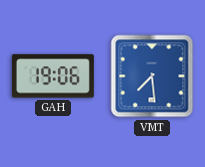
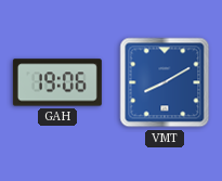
VMT: 7:29 -> 8:10
